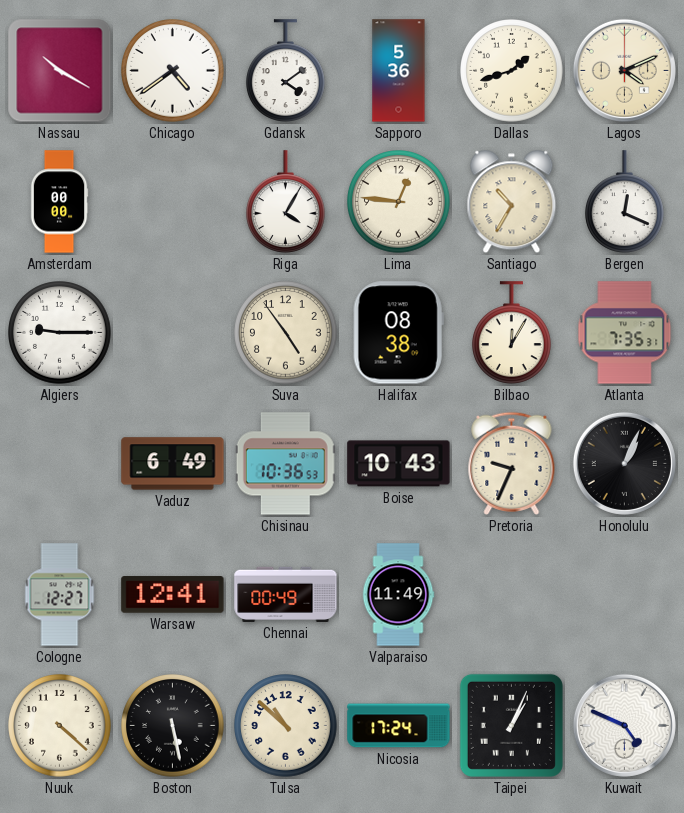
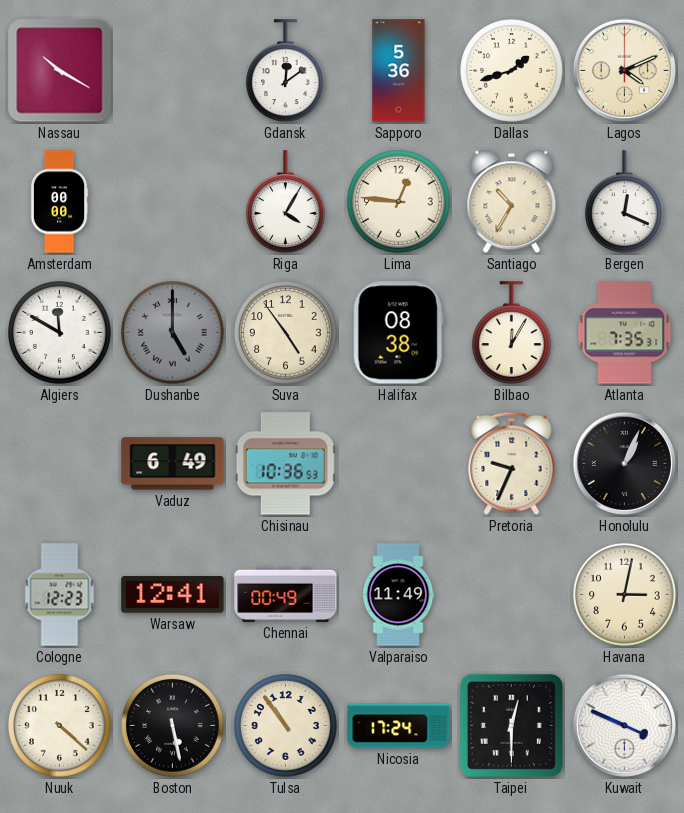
Chicago: 4:39 -> none
Gdansk: 4:09 -> 12:09
Algiers: 9:15 -> 11:50
Dushanbe: none -> 5:00
Boise: 10:43 -> none
Cologne: 12:27 -> 12:23
Havana: none -> 3:02
Tulsa: 10:52 -> 10:54
Taipei: 1:04 -> 12:30
Kuwait: 4:49 -> 3:49
